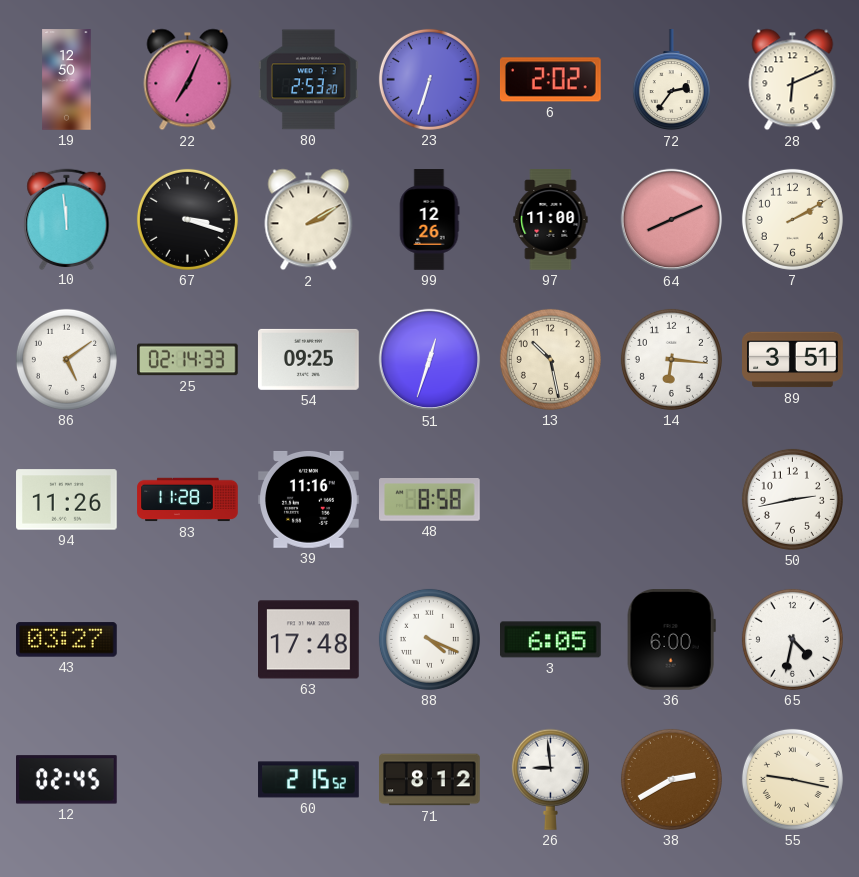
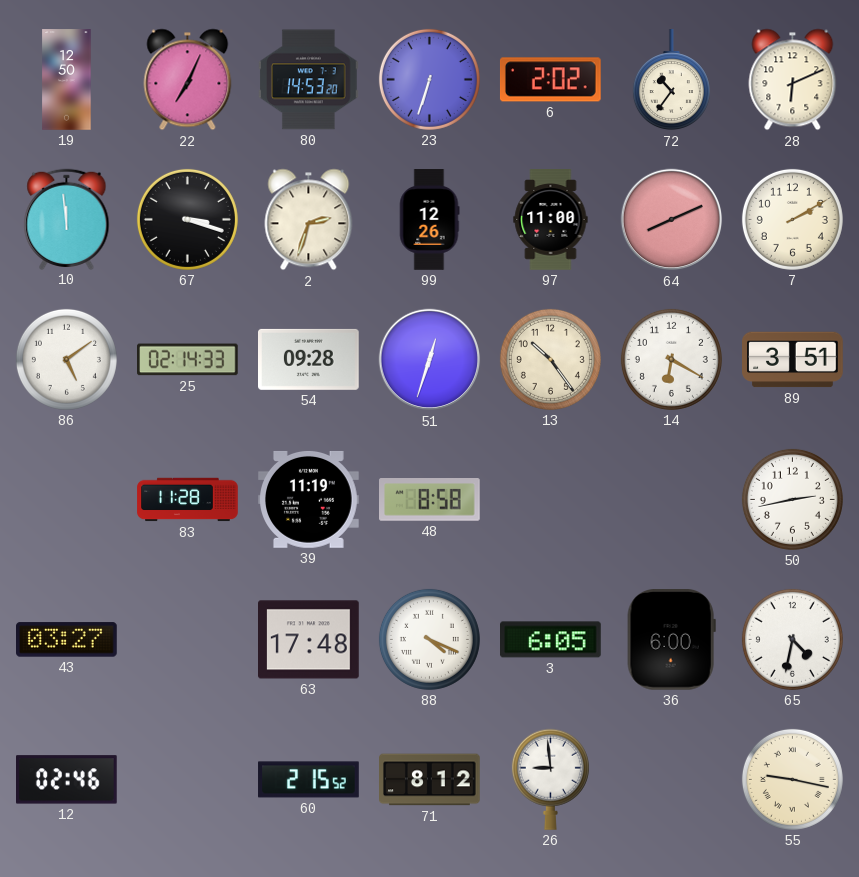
80: 2:53 -> 14:53
72: 2:36 -> 10:36
2: 2:10 -> 2:33
54: 09:25 -> 09:28
13: 10:28 -> 10:24
14: 6:16 -> 6:20
94: 11:26 -> none
39: 11:16 -> 11:19
12: 02:45 -> 02:46
38: 2:40 -> none
